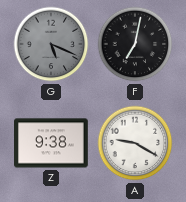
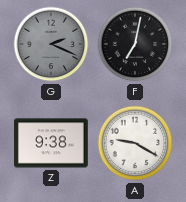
G: 5:19 -> 2:19
